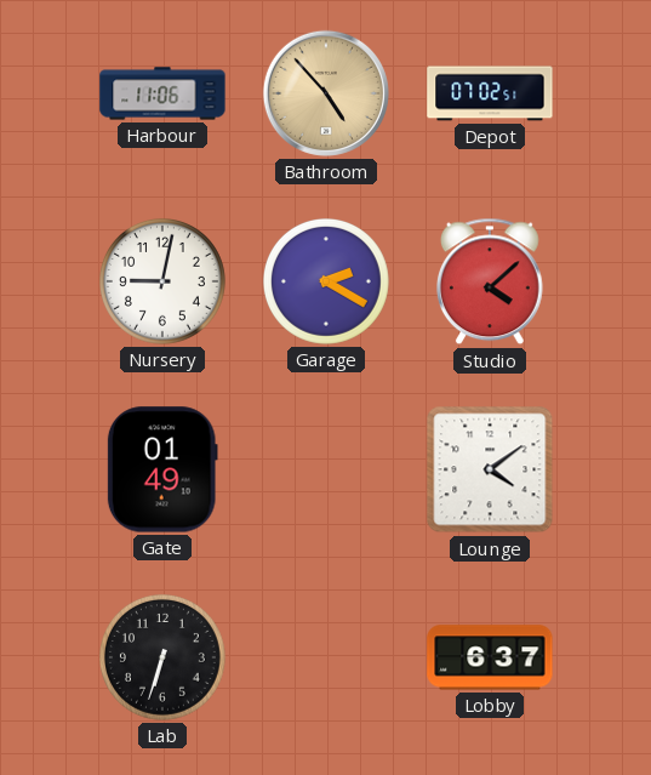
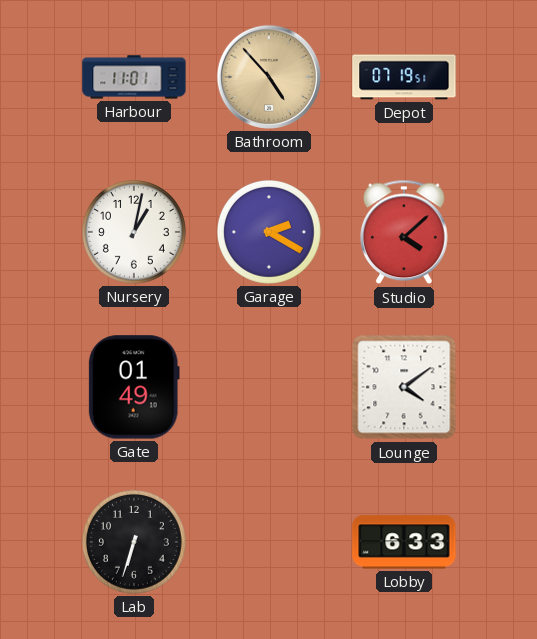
Harbour: 11:06 -> 11:01
Depot: 07:02 -> 07:19
Nursery: 9:02 -> 1:02
Lobby: 6:37 -> 6:33
